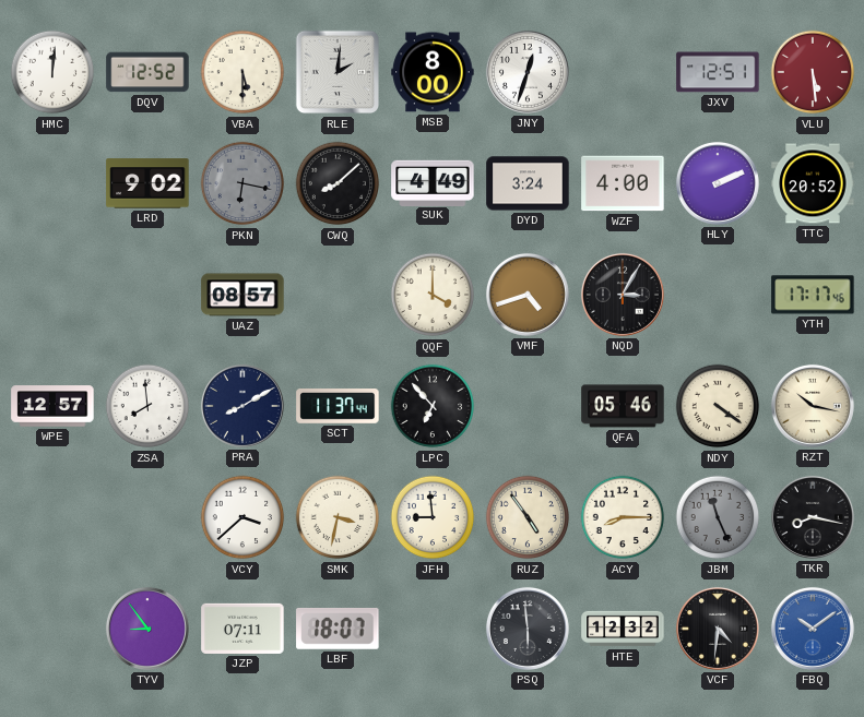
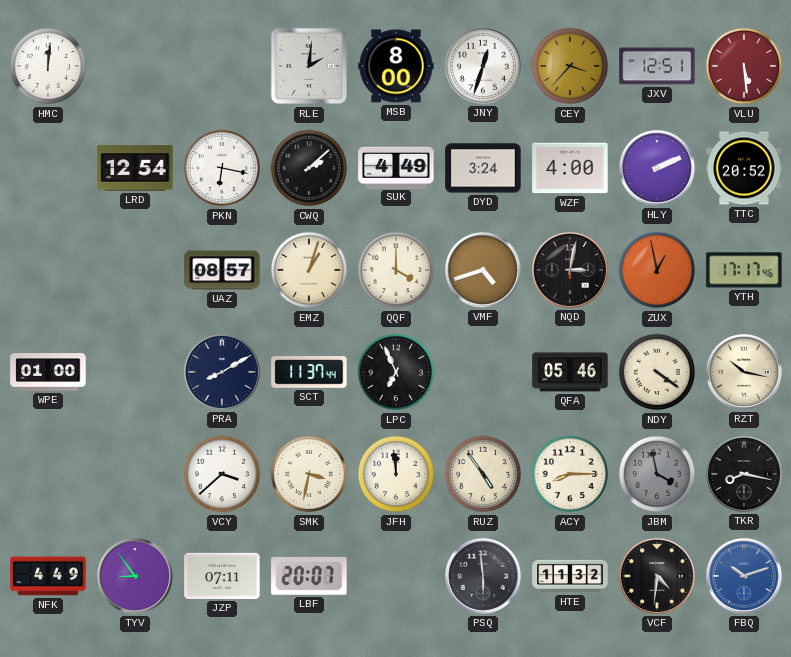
DQV: 12:52 -> none
VBA: 5:30 -> none
CEY: none -> 3:37
LRD: 9:02 -> 12:54
PKN dial: grey -> white
CWQ: 8:08 -> 2:08
EMZ: none -> 1:03
NQD: 3:05 -> 3:02
ZUX: none -> 12:58
WPE: 12:57 -> 01:00
ZSA: 7:59 -> none
LPC: 6:53 -> 6:56
JFH: 8:59 -> 11:59
JBM: 11:26 -> 3:58
NFK: none -> 4:49
LBF: 18:07 -> 20:07
HTE: 12:32 -> 11:32
FBQ: 10:09 -> 10:12
